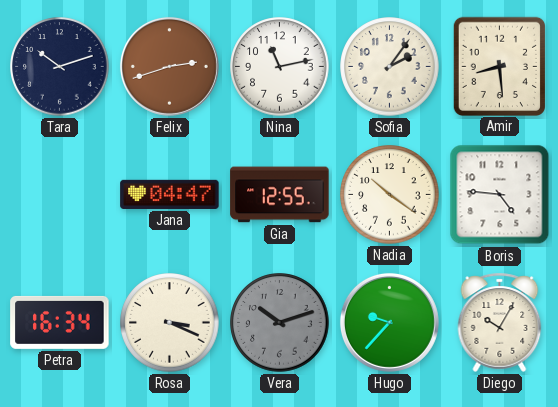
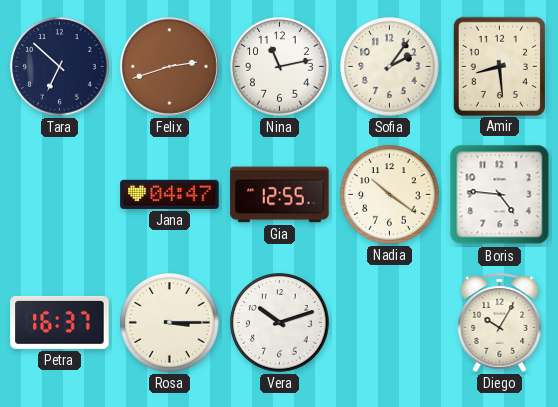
Tara: 10:12 -> 6:52
Petra: 16:34 -> 16:37
Rosa: 3:19 -> 3:15
Vera dial: grey -> white
Hugo: 9:37 -> none
